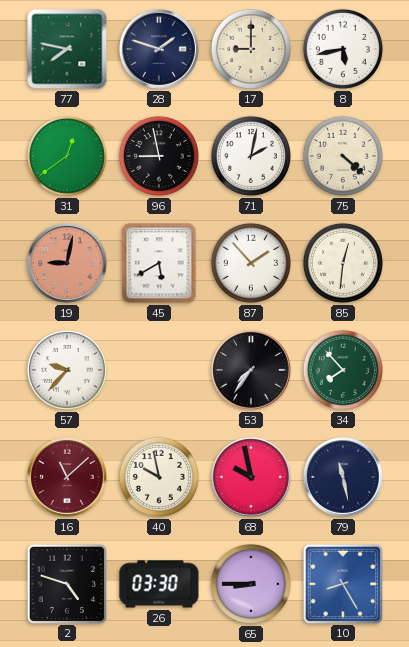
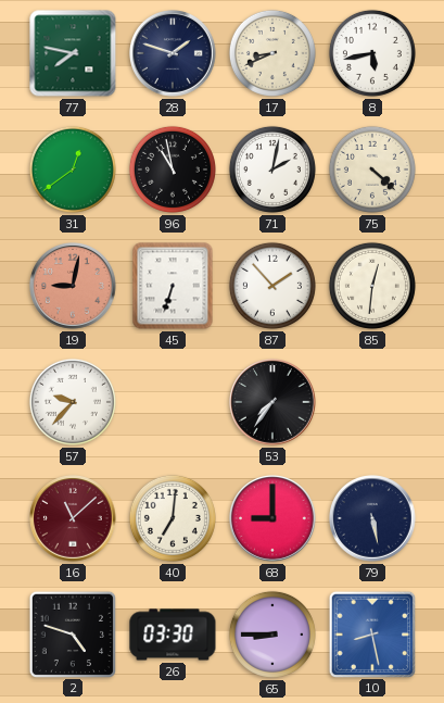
17: 9:00 -> 8:41
96: 8:58 -> 10:58
45: 5:40 -> 6:33
34: 7:53 -> none
40: 9:58 -> 7:01
68: 9:58 -> 9:00
79: 11:28 -> 5:28
10: 8:25 -> 8:28
